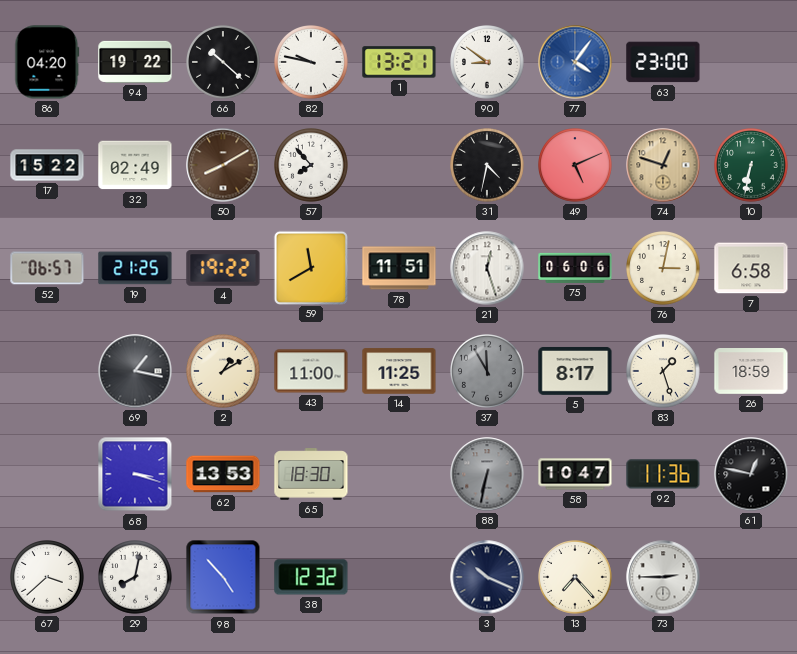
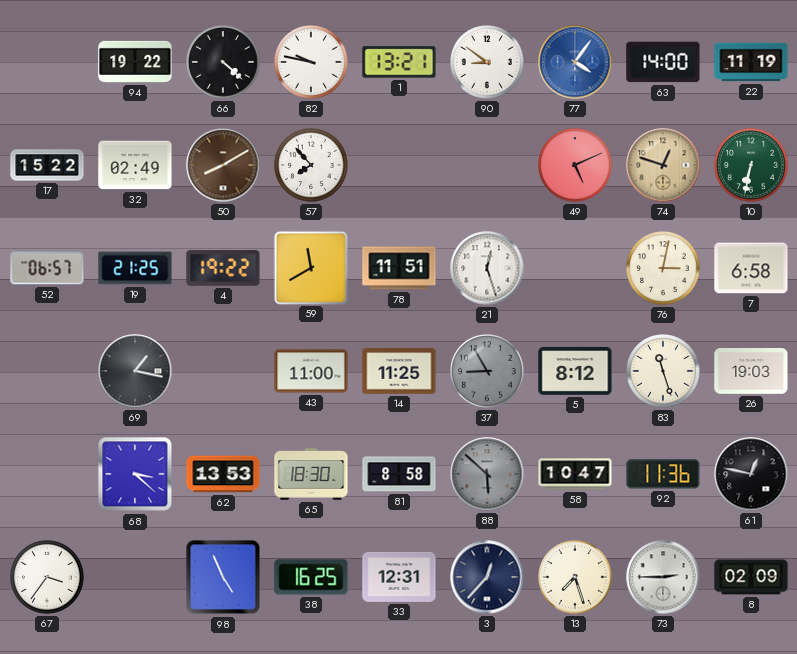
86: 04:20 -> none
66: 10:22 -> 4:22
63: 23:00 -> 14:00
22: none -> 11:19
31: 4:32 -> none
75: 06:06 -> none
2: 1:10 -> none
37: 11:55 -> 8:55
5: 8:17 -> 8:12
83: 1:27 -> 11:27
26: 18:59 -> 19:03
68: 3:18 -> 3:22
81: none -> 8:58
88: 6:32 -> 5:52
67: 3:38 -> 3:36
29: 8:02 -> none
98: 4:53 -> 4:56
38: 12:32 -> 16:25
33: none -> 12:31
3: 10:19 -> 12:37
13: 7:23 -> 7:27
8: none -> 02:09
